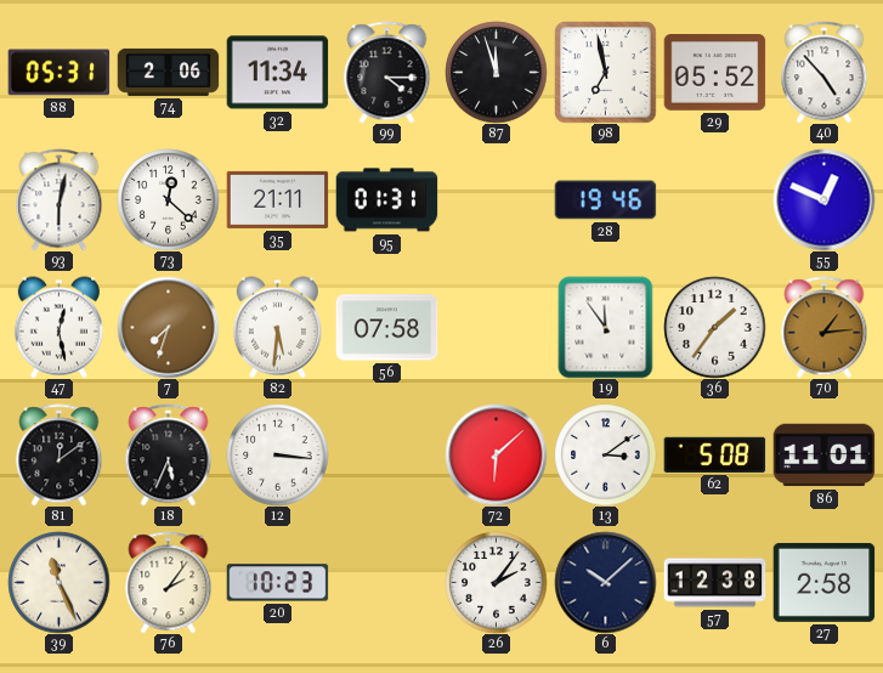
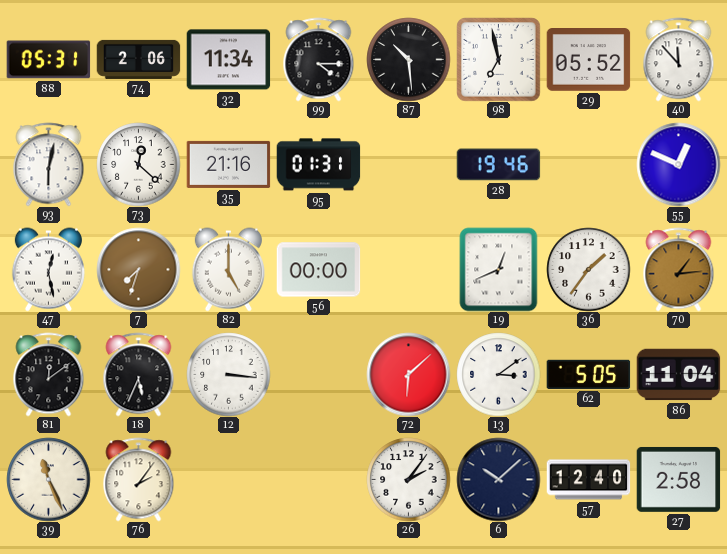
87: 11:57 -> 10:29
40: 4:53 -> 11:53
35: 21:11 -> 21:16
82: 5:31 -> 5:00
56: 07:58 -> 00:00
19: 11:54 -> 12:41
62: 5:08 -> 5:05
86: 11:01 -> 11:04
20: 10:23 -> none
57: 12:38 -> 12:40
